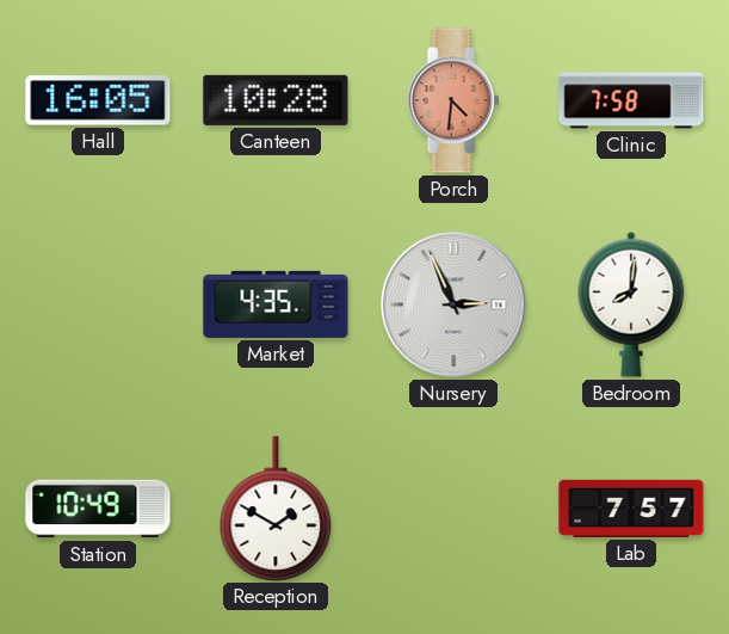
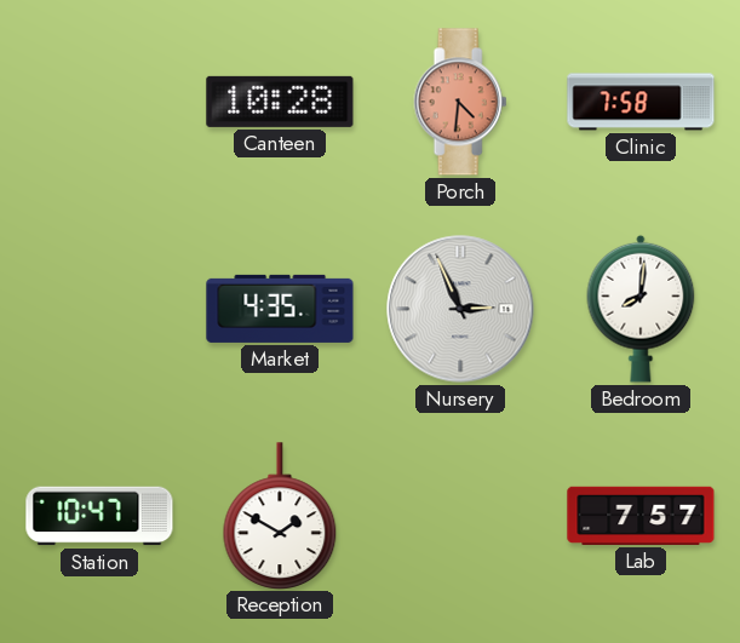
Hall: 16:05 -> none
Station: 10:49 -> 10:47
